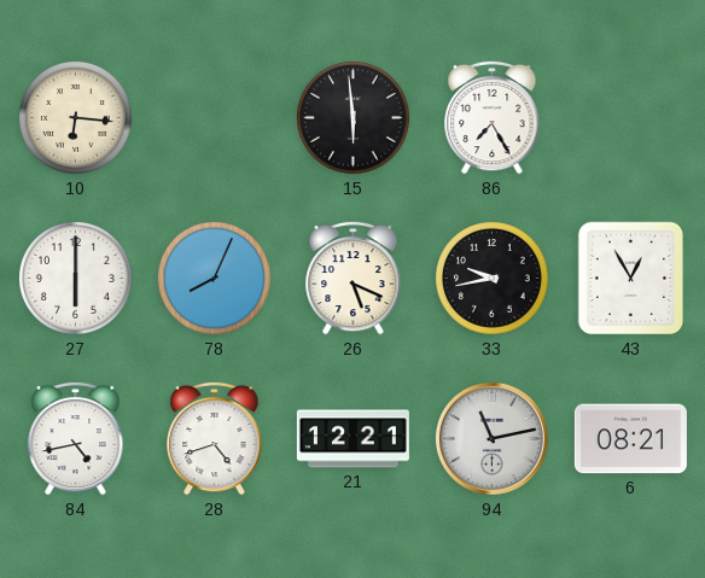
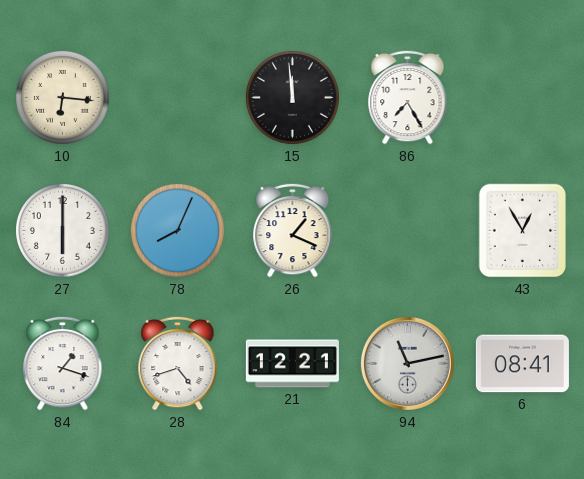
15: 5:59 -> 11:59
26: 5:19 -> 1:19
33: 9:43 -> none
84: 4:43 -> 1:18
6: 08:21 -> 08:41
